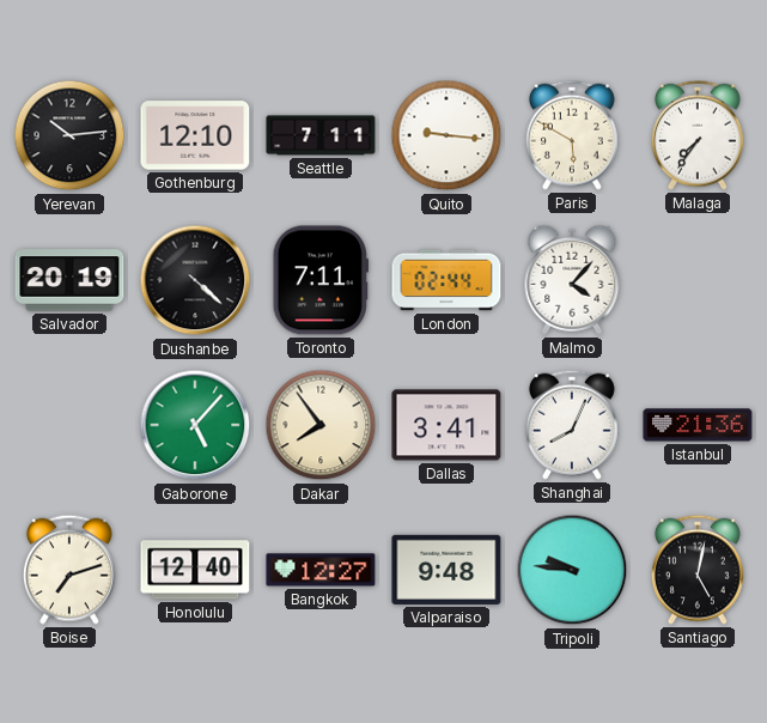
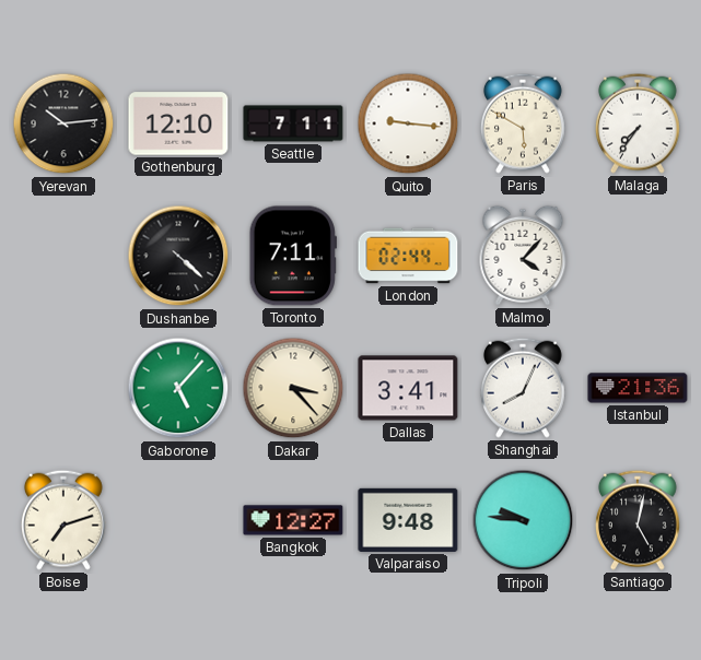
Salvador: 20:19 -> none
Dakar: 7:54 -> 3:23
Honolulu: 12:40 -> none
